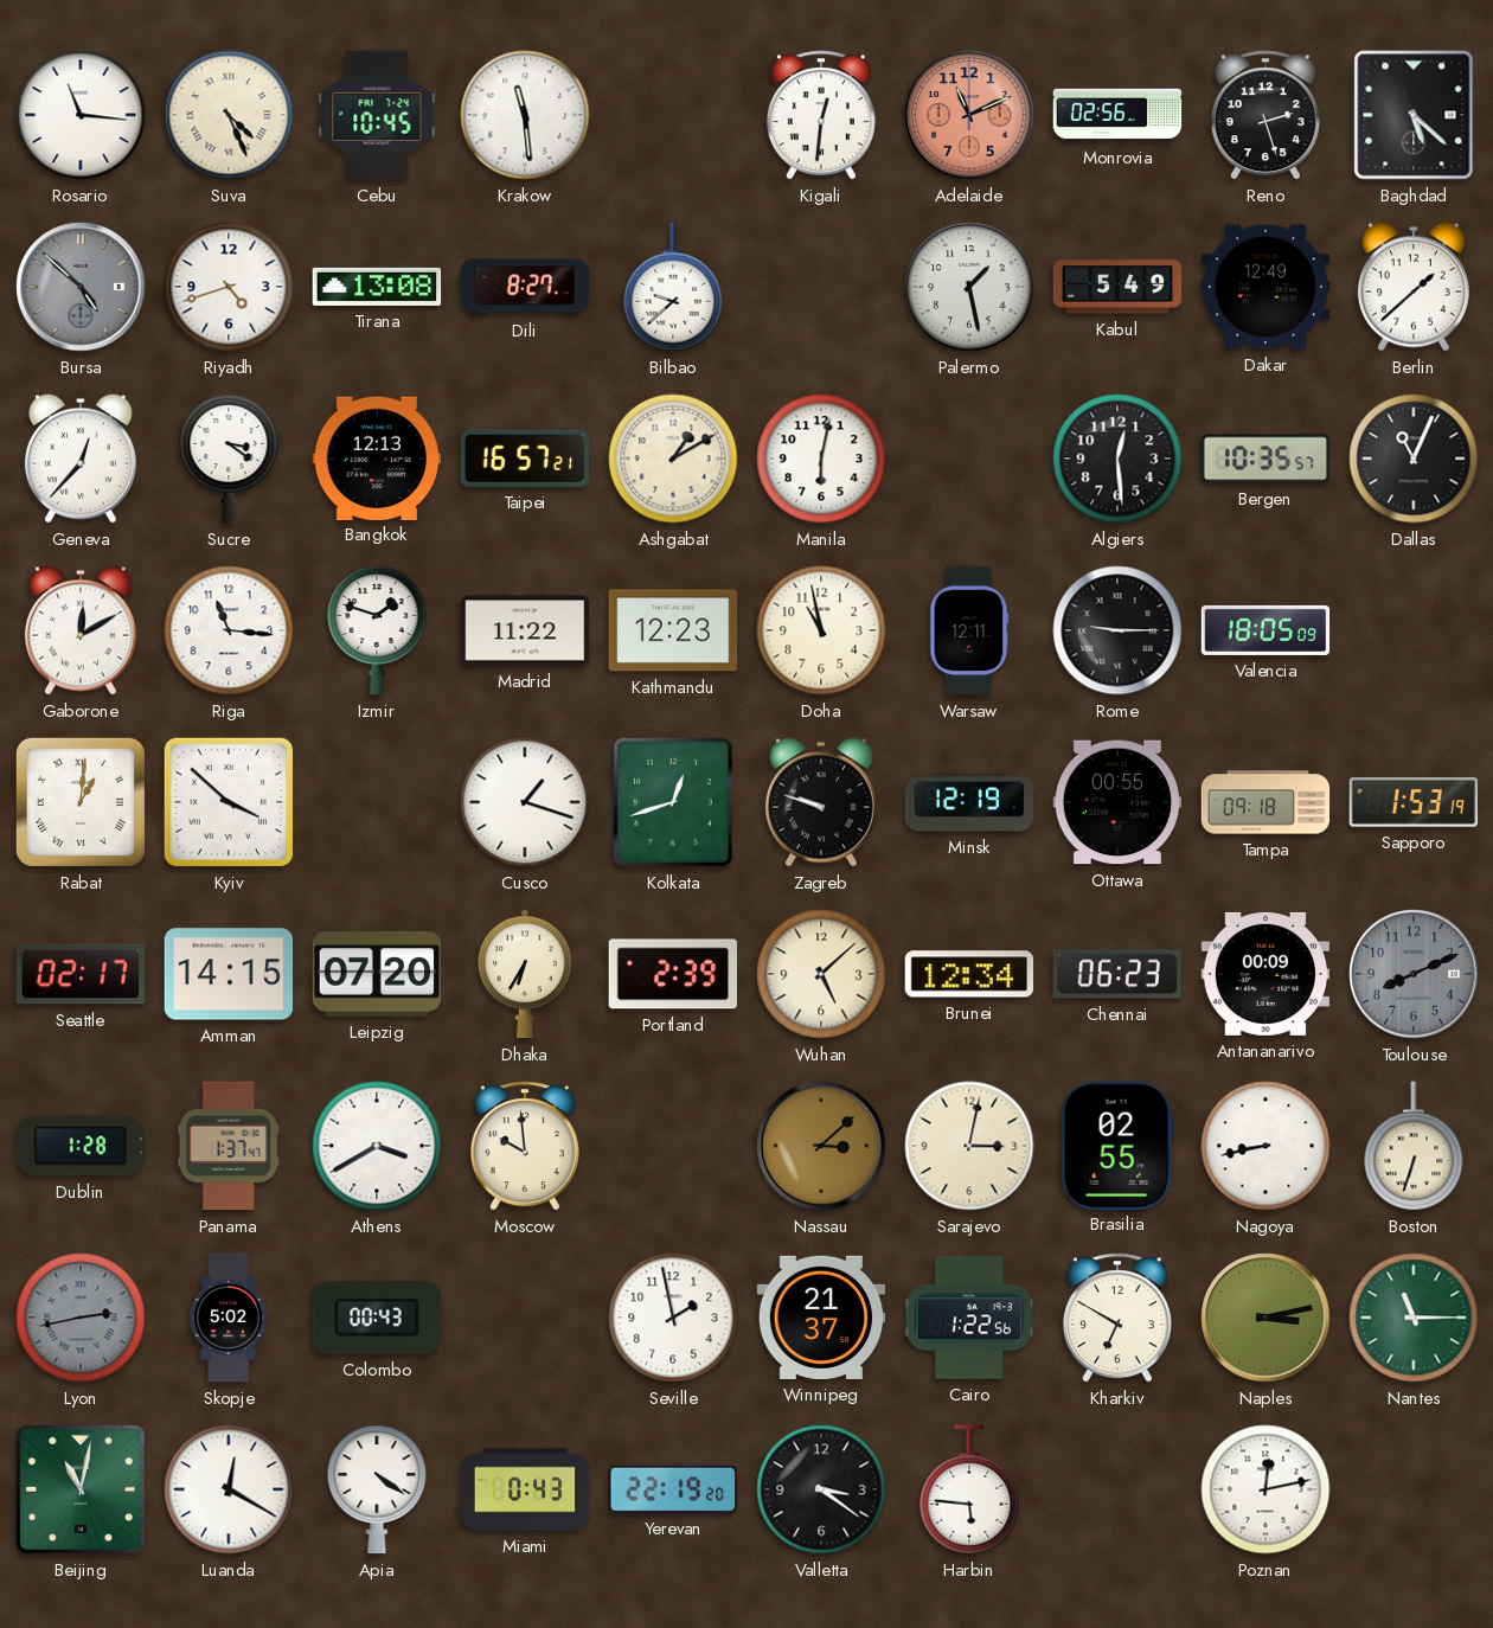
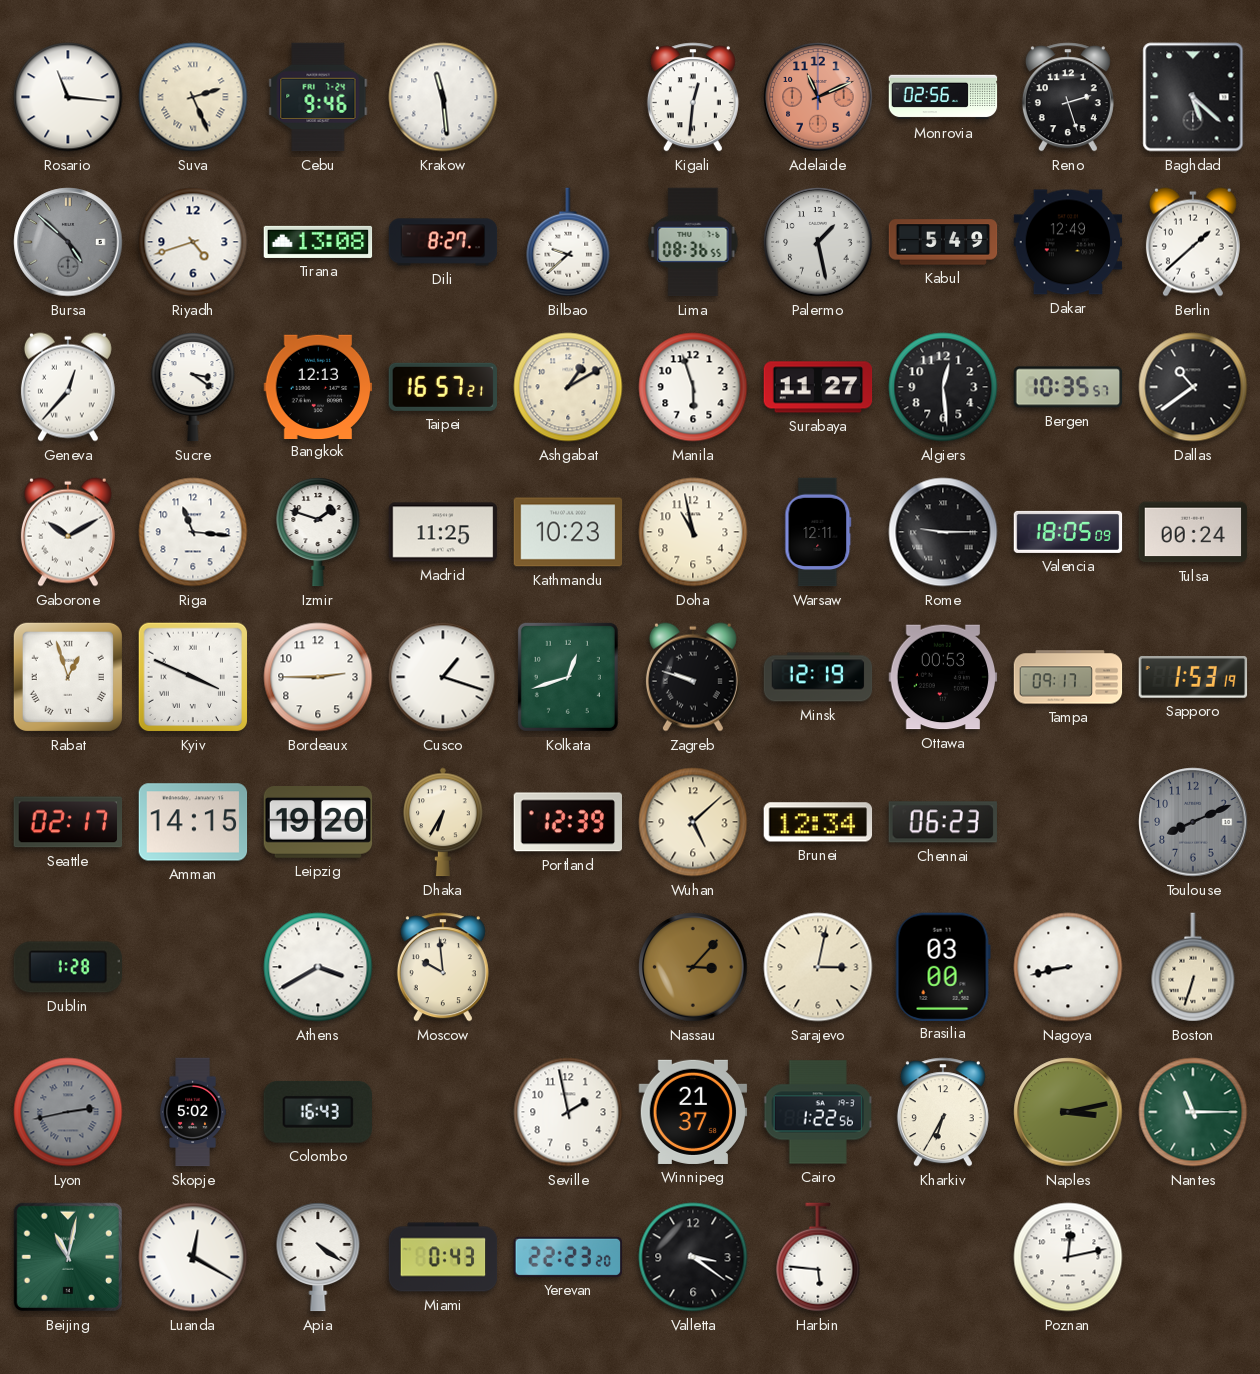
Suva: 4:26 -> 2:26
Cebu: 10:45 -> 9:46
Lima: none -> 08:36
Manila: 6:02 -> 5:57
Surabaya: none -> 11:27
Dallas: 11:04 -> 10:39
Gaborone: 12:10 -> 10:10
Madrid: 11:22 -> 11:25
Kathmandu: 12:23 -> 10:23
Tulsa: none -> 00:24
Rabat: 1:01 -> 12:57
Kyiv: 3:52 -> 3:49
Bordeaux: none -> 2:45
Ottawa: 00:55 -> 00:53
Tampa: 09:18 -> 09:17
Leipzig: 07:20 -> 19:20
Portland: 2:39 -> 12:39
Antananarivo: 00:09 -> none
Panama: 1:37 -> none
Nassau: 3:08 -> 3:07
Brasilia: 02:55 -> 03:00
Colombo: 00:43 -> 16:43
Kharkiv: 6:50 -> 6:35
Yerevan: 22:19 -> 22:23
